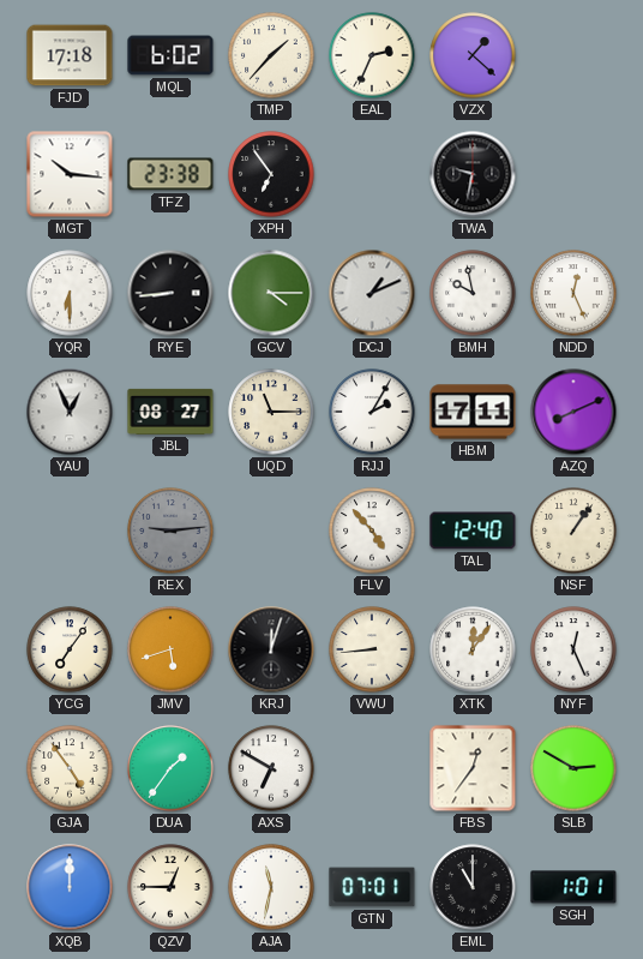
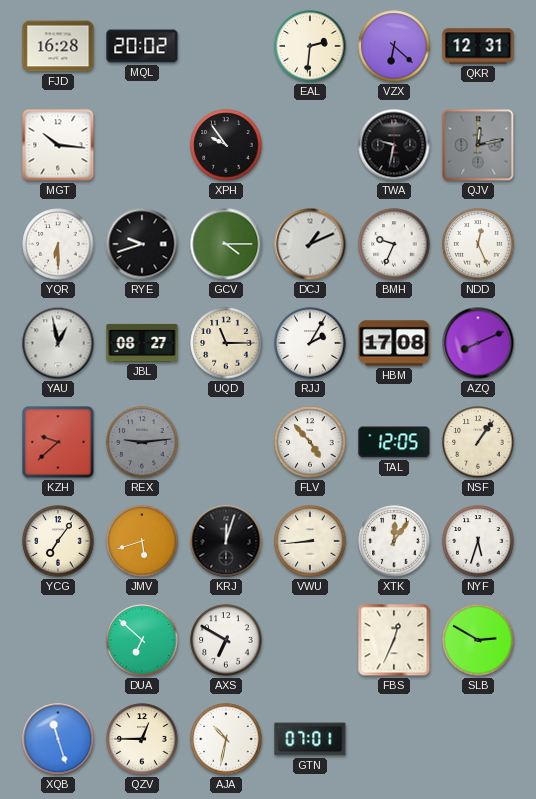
FJD: 17:18 -> 16:28
MQL: 6:02 -> 20:02
TMP: 1:37 -> none
EAL: 2:34 -> 2:31
VZX: 1:22 -> 6:22
QKR: none -> 12:31
TFZ: 23:38 -> none
XPH: 6:54 -> 9:54
QJV: none -> 12:13
RYE: 8:44 -> 9:42
BMH: 9:58 -> 9:34
YAU: 12:56 -> 12:58
HBM: 17:11 -> 17:08
KZH: none -> 9:38
TAL: 12:40 -> 12:05
NYF: 12:26 -> 5:33
GJA: 4:54 -> none
DUA: 1:36 -> 6:52
FBS: 12:36 -> 12:34
XQB: 12:00 -> 11:27
AJA: 11:32 -> 10:32
EML: 11:00 -> none
SGH: 1:01 -> none
